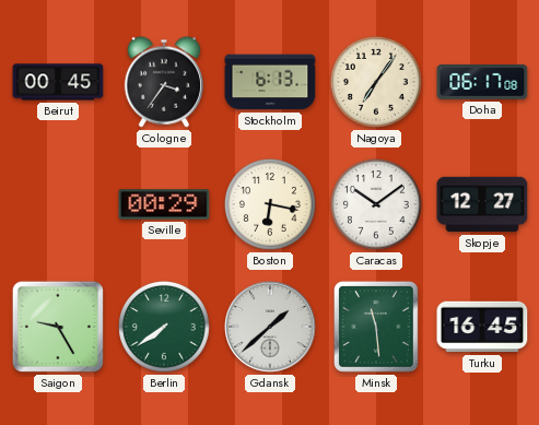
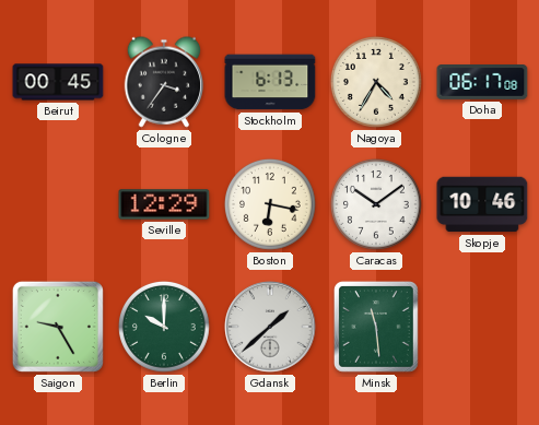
Nagoya: 7:06 -> 4:35
Seville: 00:29 -> 12:29
Skopje: 12:27 -> 10:46
Berlin: 7:39 -> 10:00
Turku: 16:45 -> none
